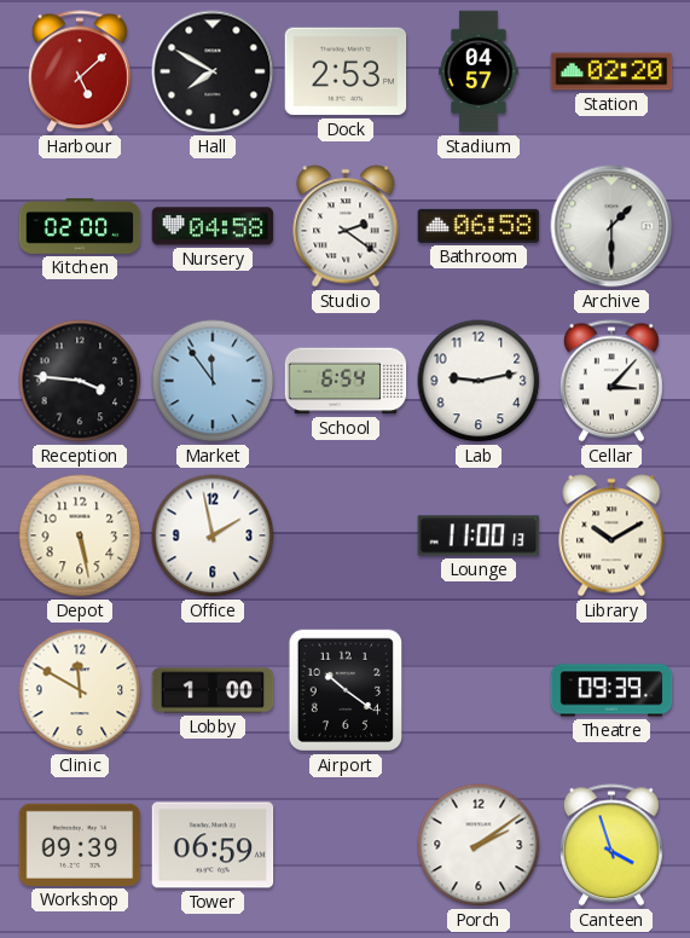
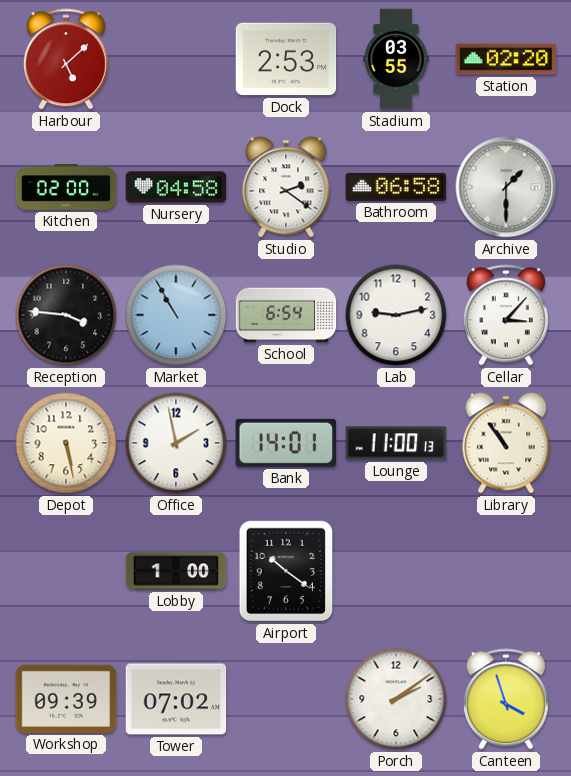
Hall: 7:50 -> none
Stadium: 04:57 -> 03:55
Market: 11:54 -> 10:55
Bank: none -> 14:01
Library: 10:10 -> 10:54
Clinic: 11:50 -> none
Theatre: 09:39 -> none
Tower: 06:59 -> 07:02
